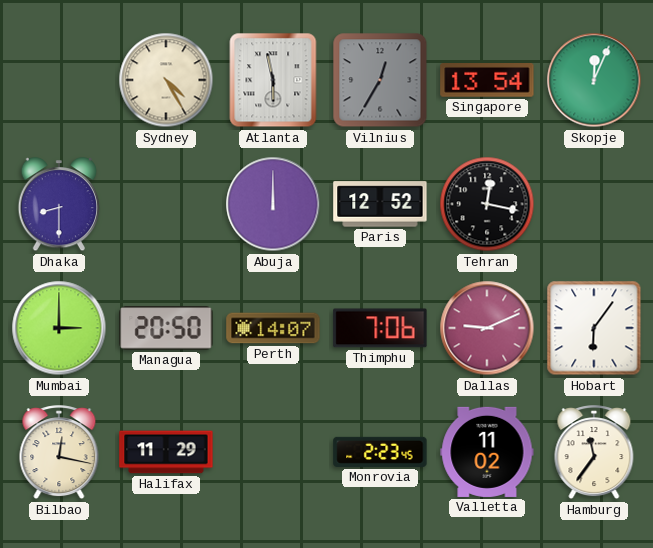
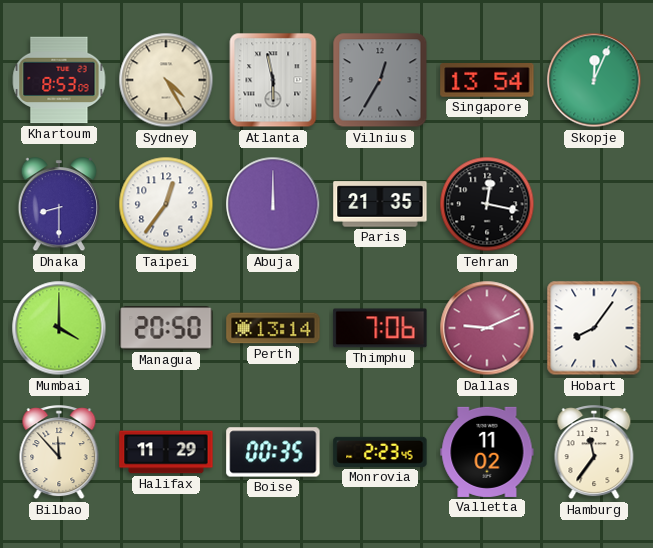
Khartoum: none -> 8:53
Taipei: none -> 12:36
Paris: 12:52 -> 21:35
Mumbai: 3:00 -> 4:00
Perth: 14:07 -> 13:14
Hobart: 6:06 -> 8:06
Bilbao: 12:17 -> 11:53
Boise: none -> 00:35
